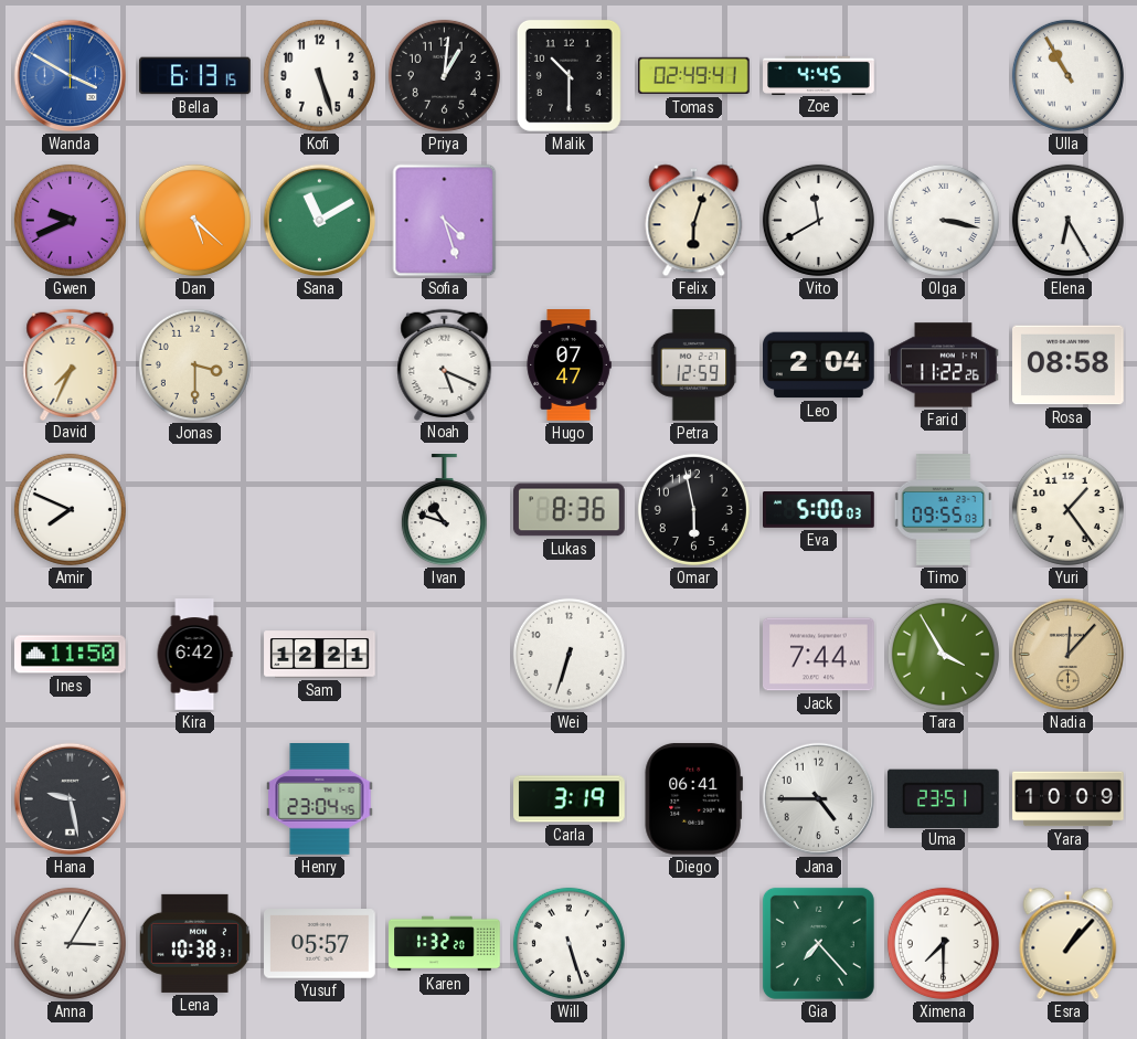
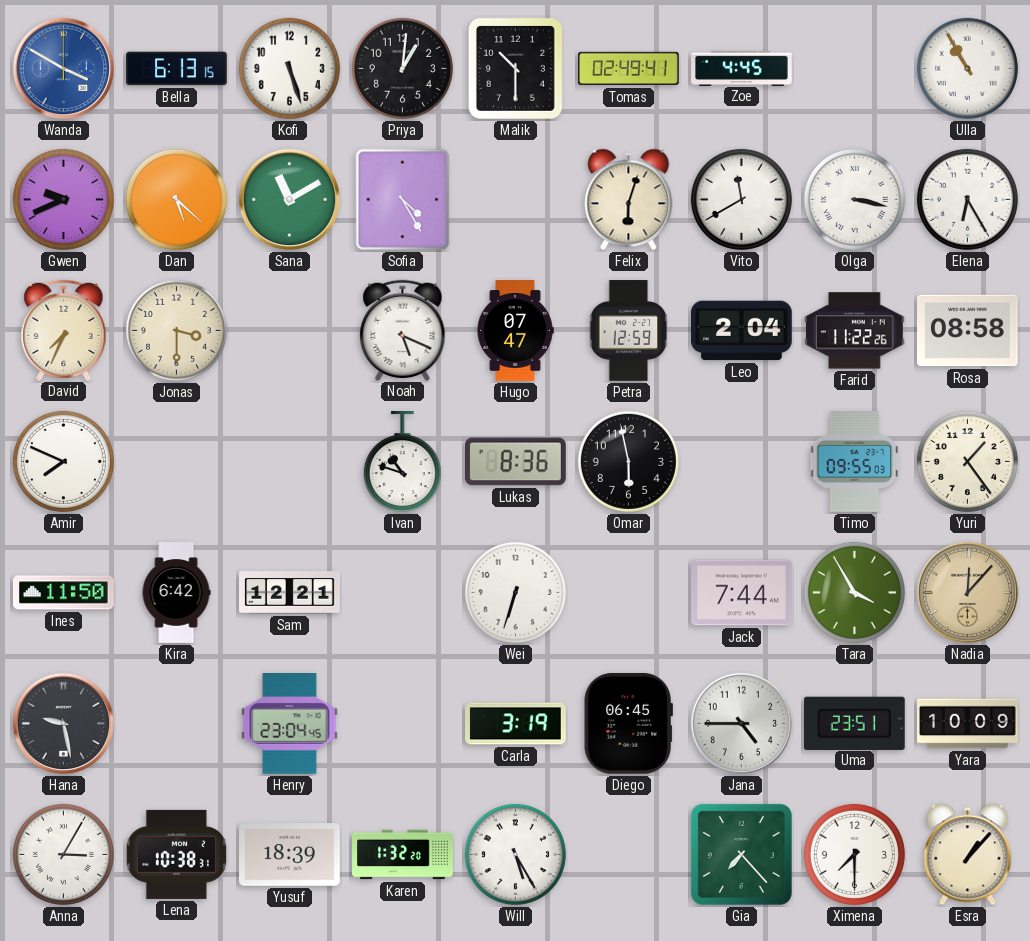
Sofia: 4:27 -> 4:25
Eva: 5:00 -> none
Diego: 06:41 -> 06:45
Yusuf: 05:57 -> 18:39
Will: 5:27 -> 5:25
